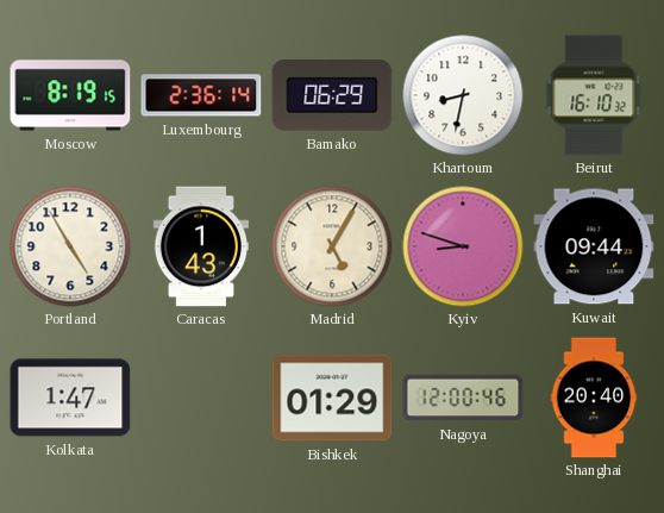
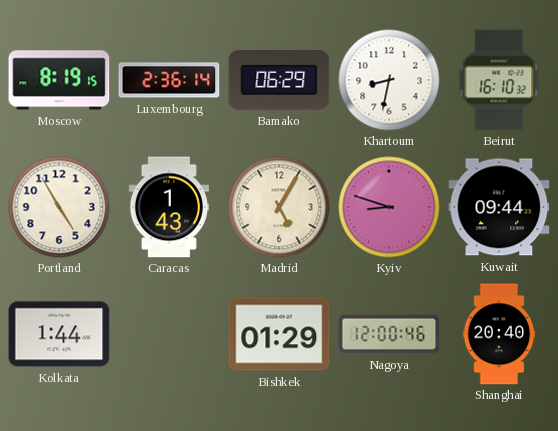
Kolkata: 1:47 -> 1:44
